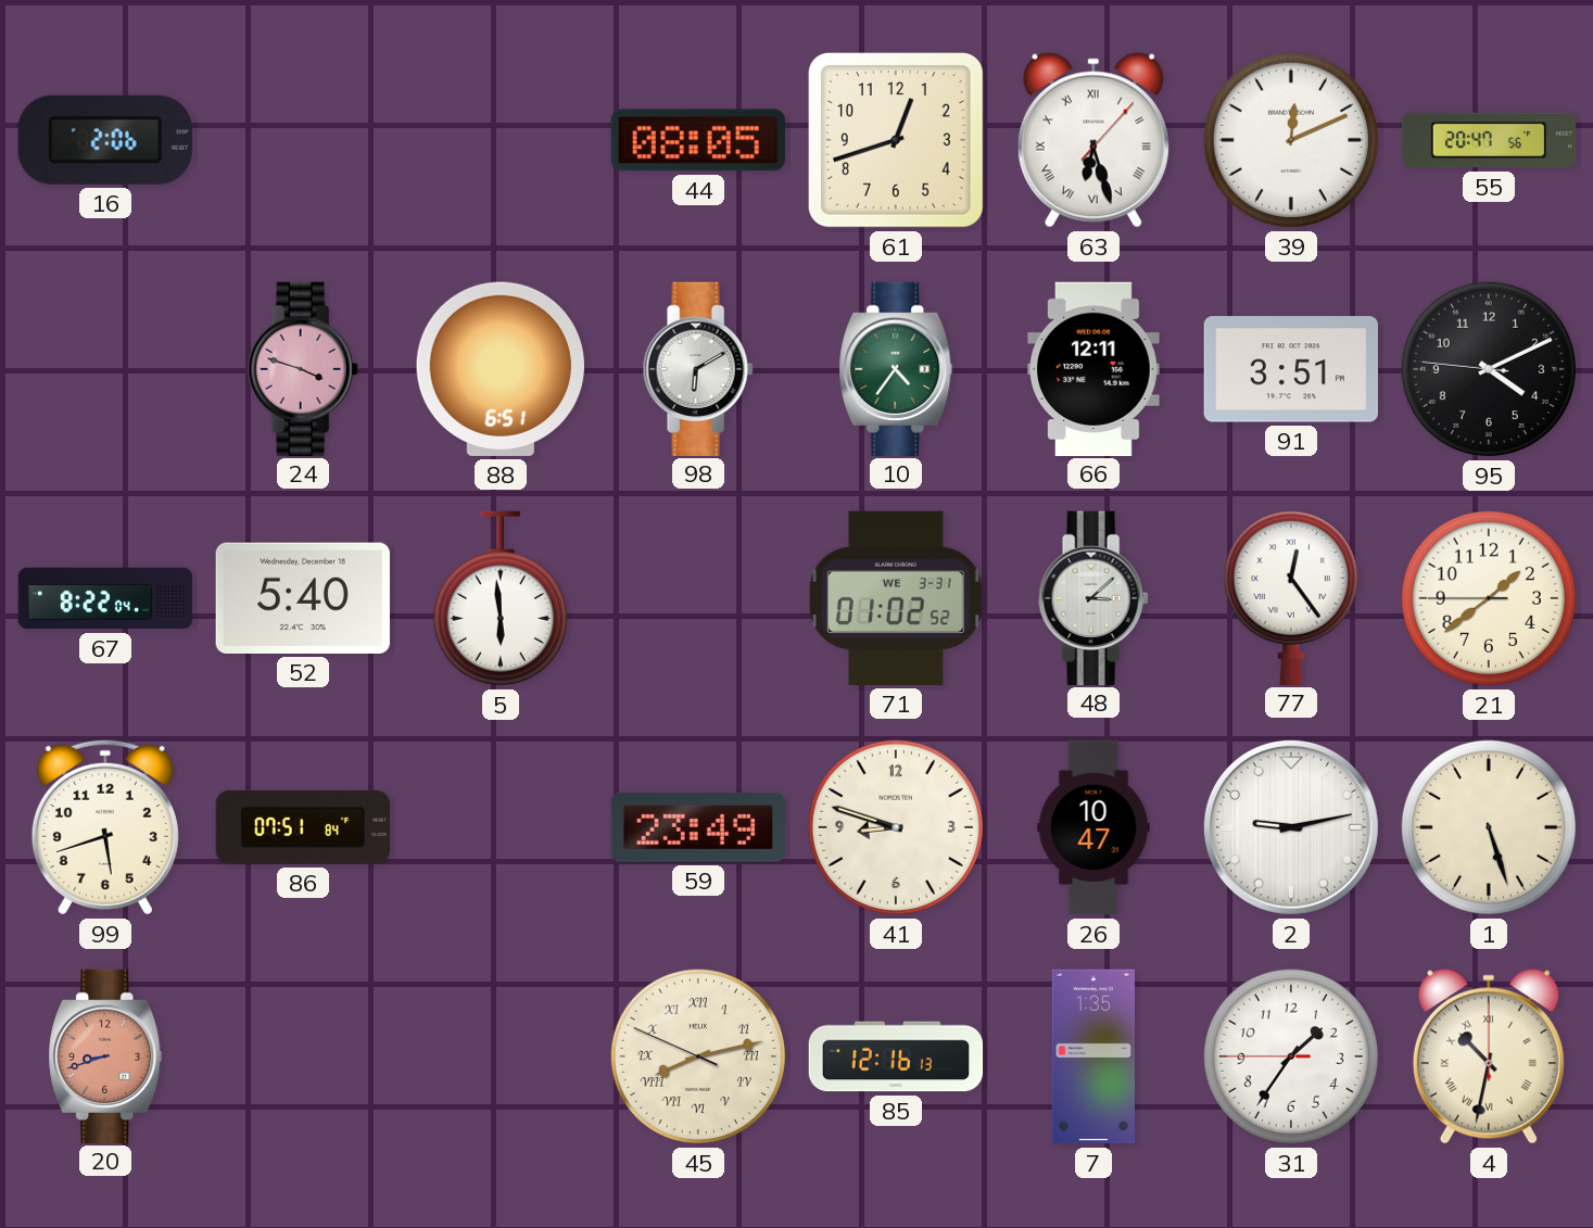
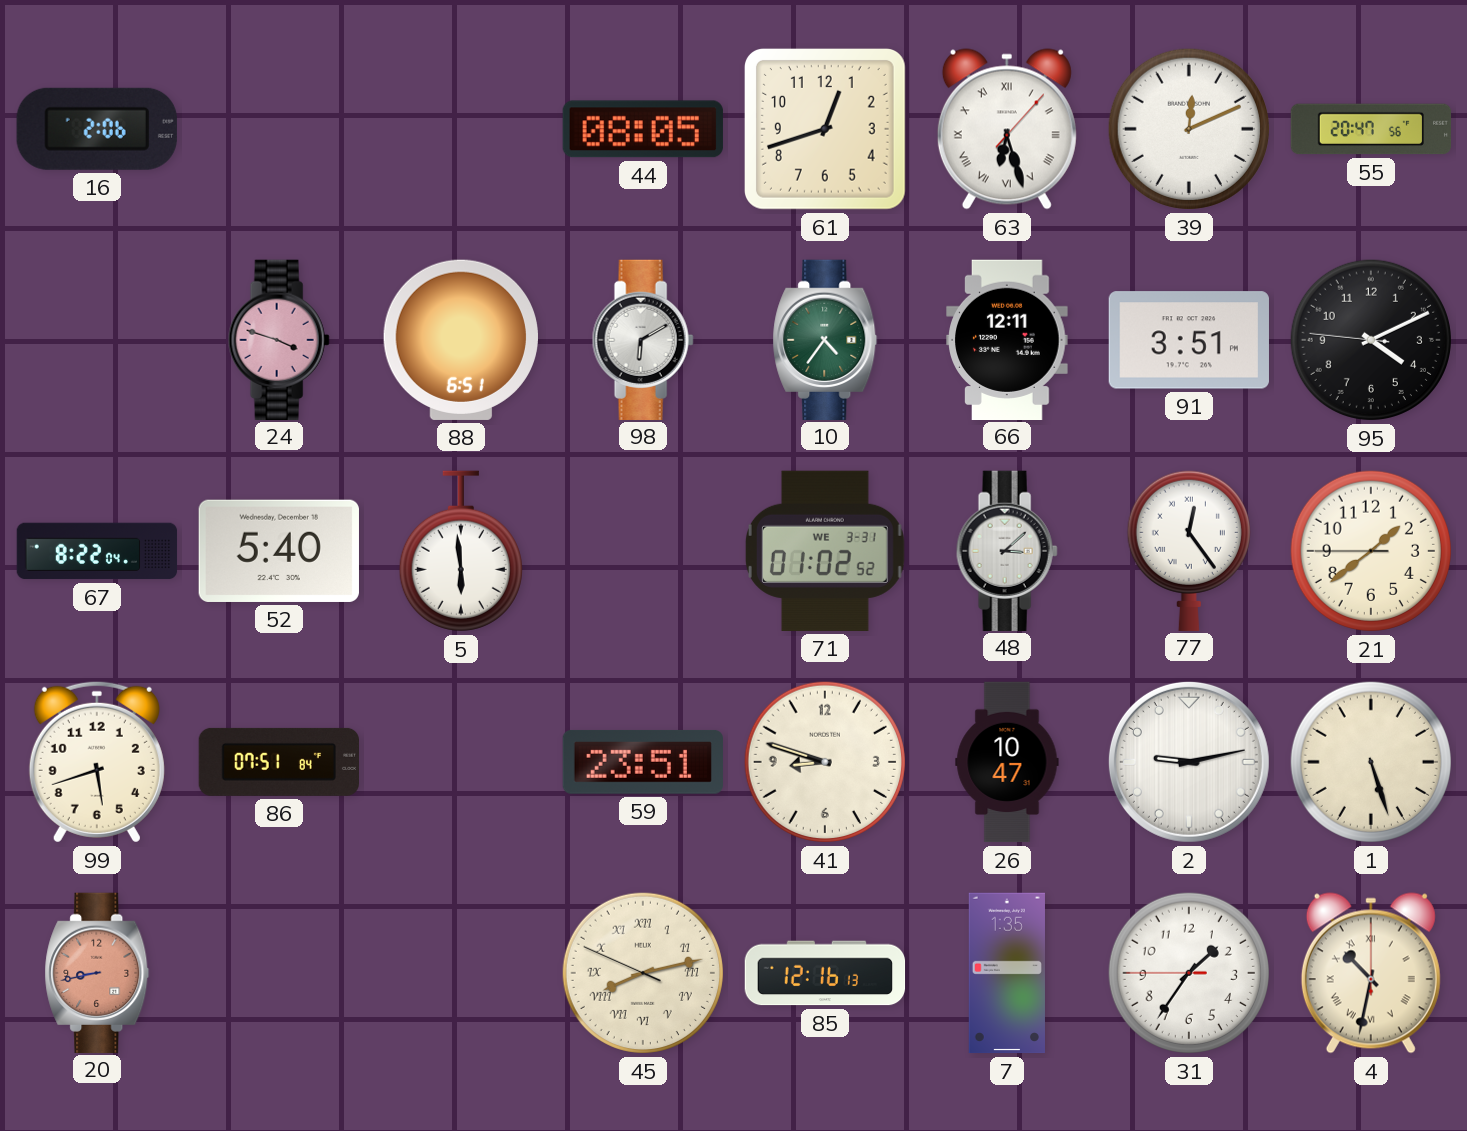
59: 23:49 -> 23:51
20: 8:42 -> 8:43
